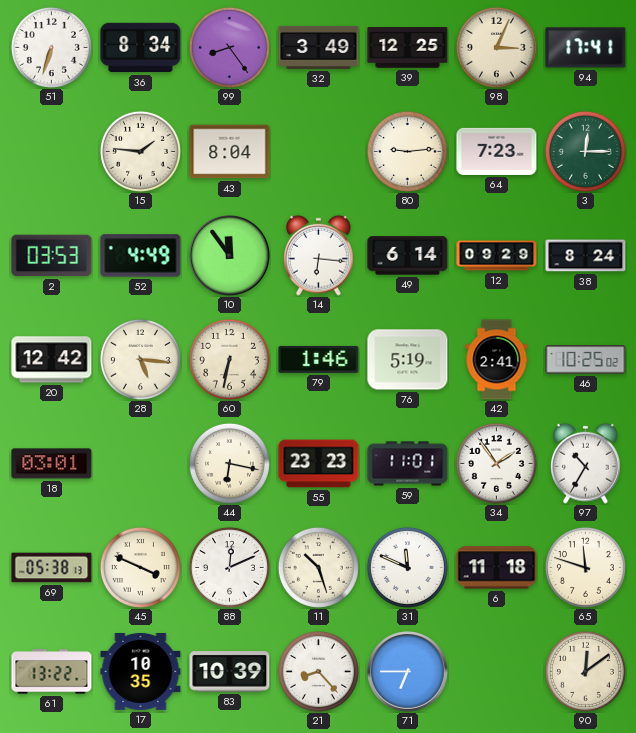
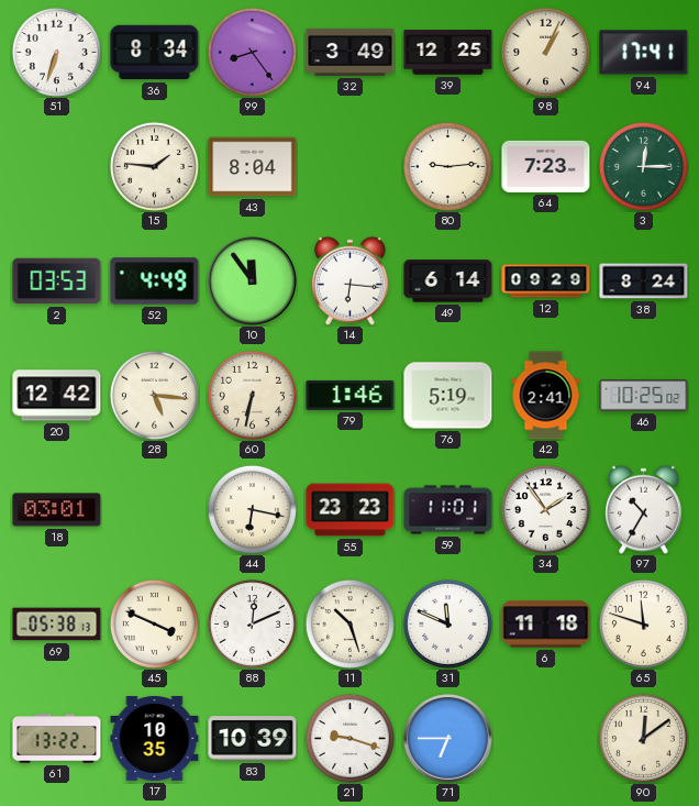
98: 3:04 -> 1:04
21: 8:23 -> 9:18
